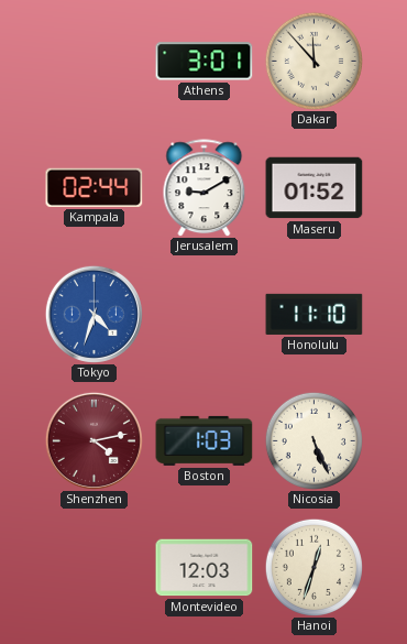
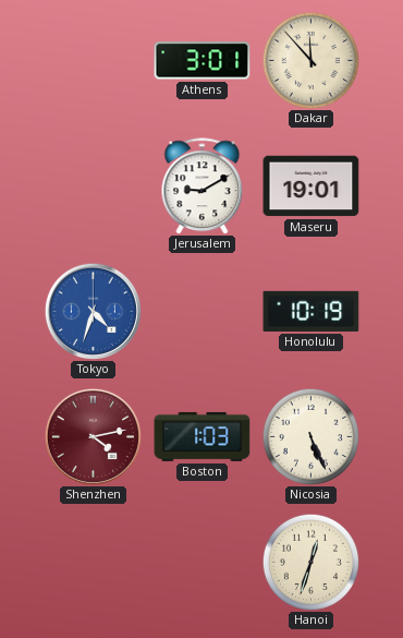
Kampala: 02:44 -> none
Maseru: 01:52 -> 19:01
Honolulu: 11:10 -> 10:19
Montevideo: 12:03 -> none
